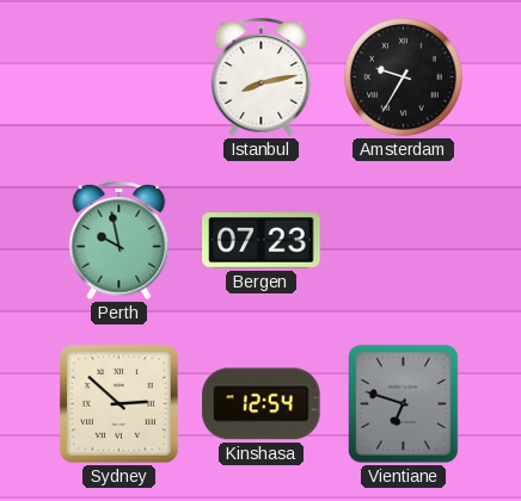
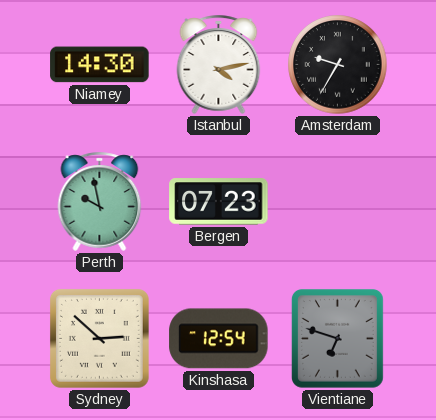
Niamey: none -> 14:30
Istanbul: 8:13 -> 4:13
